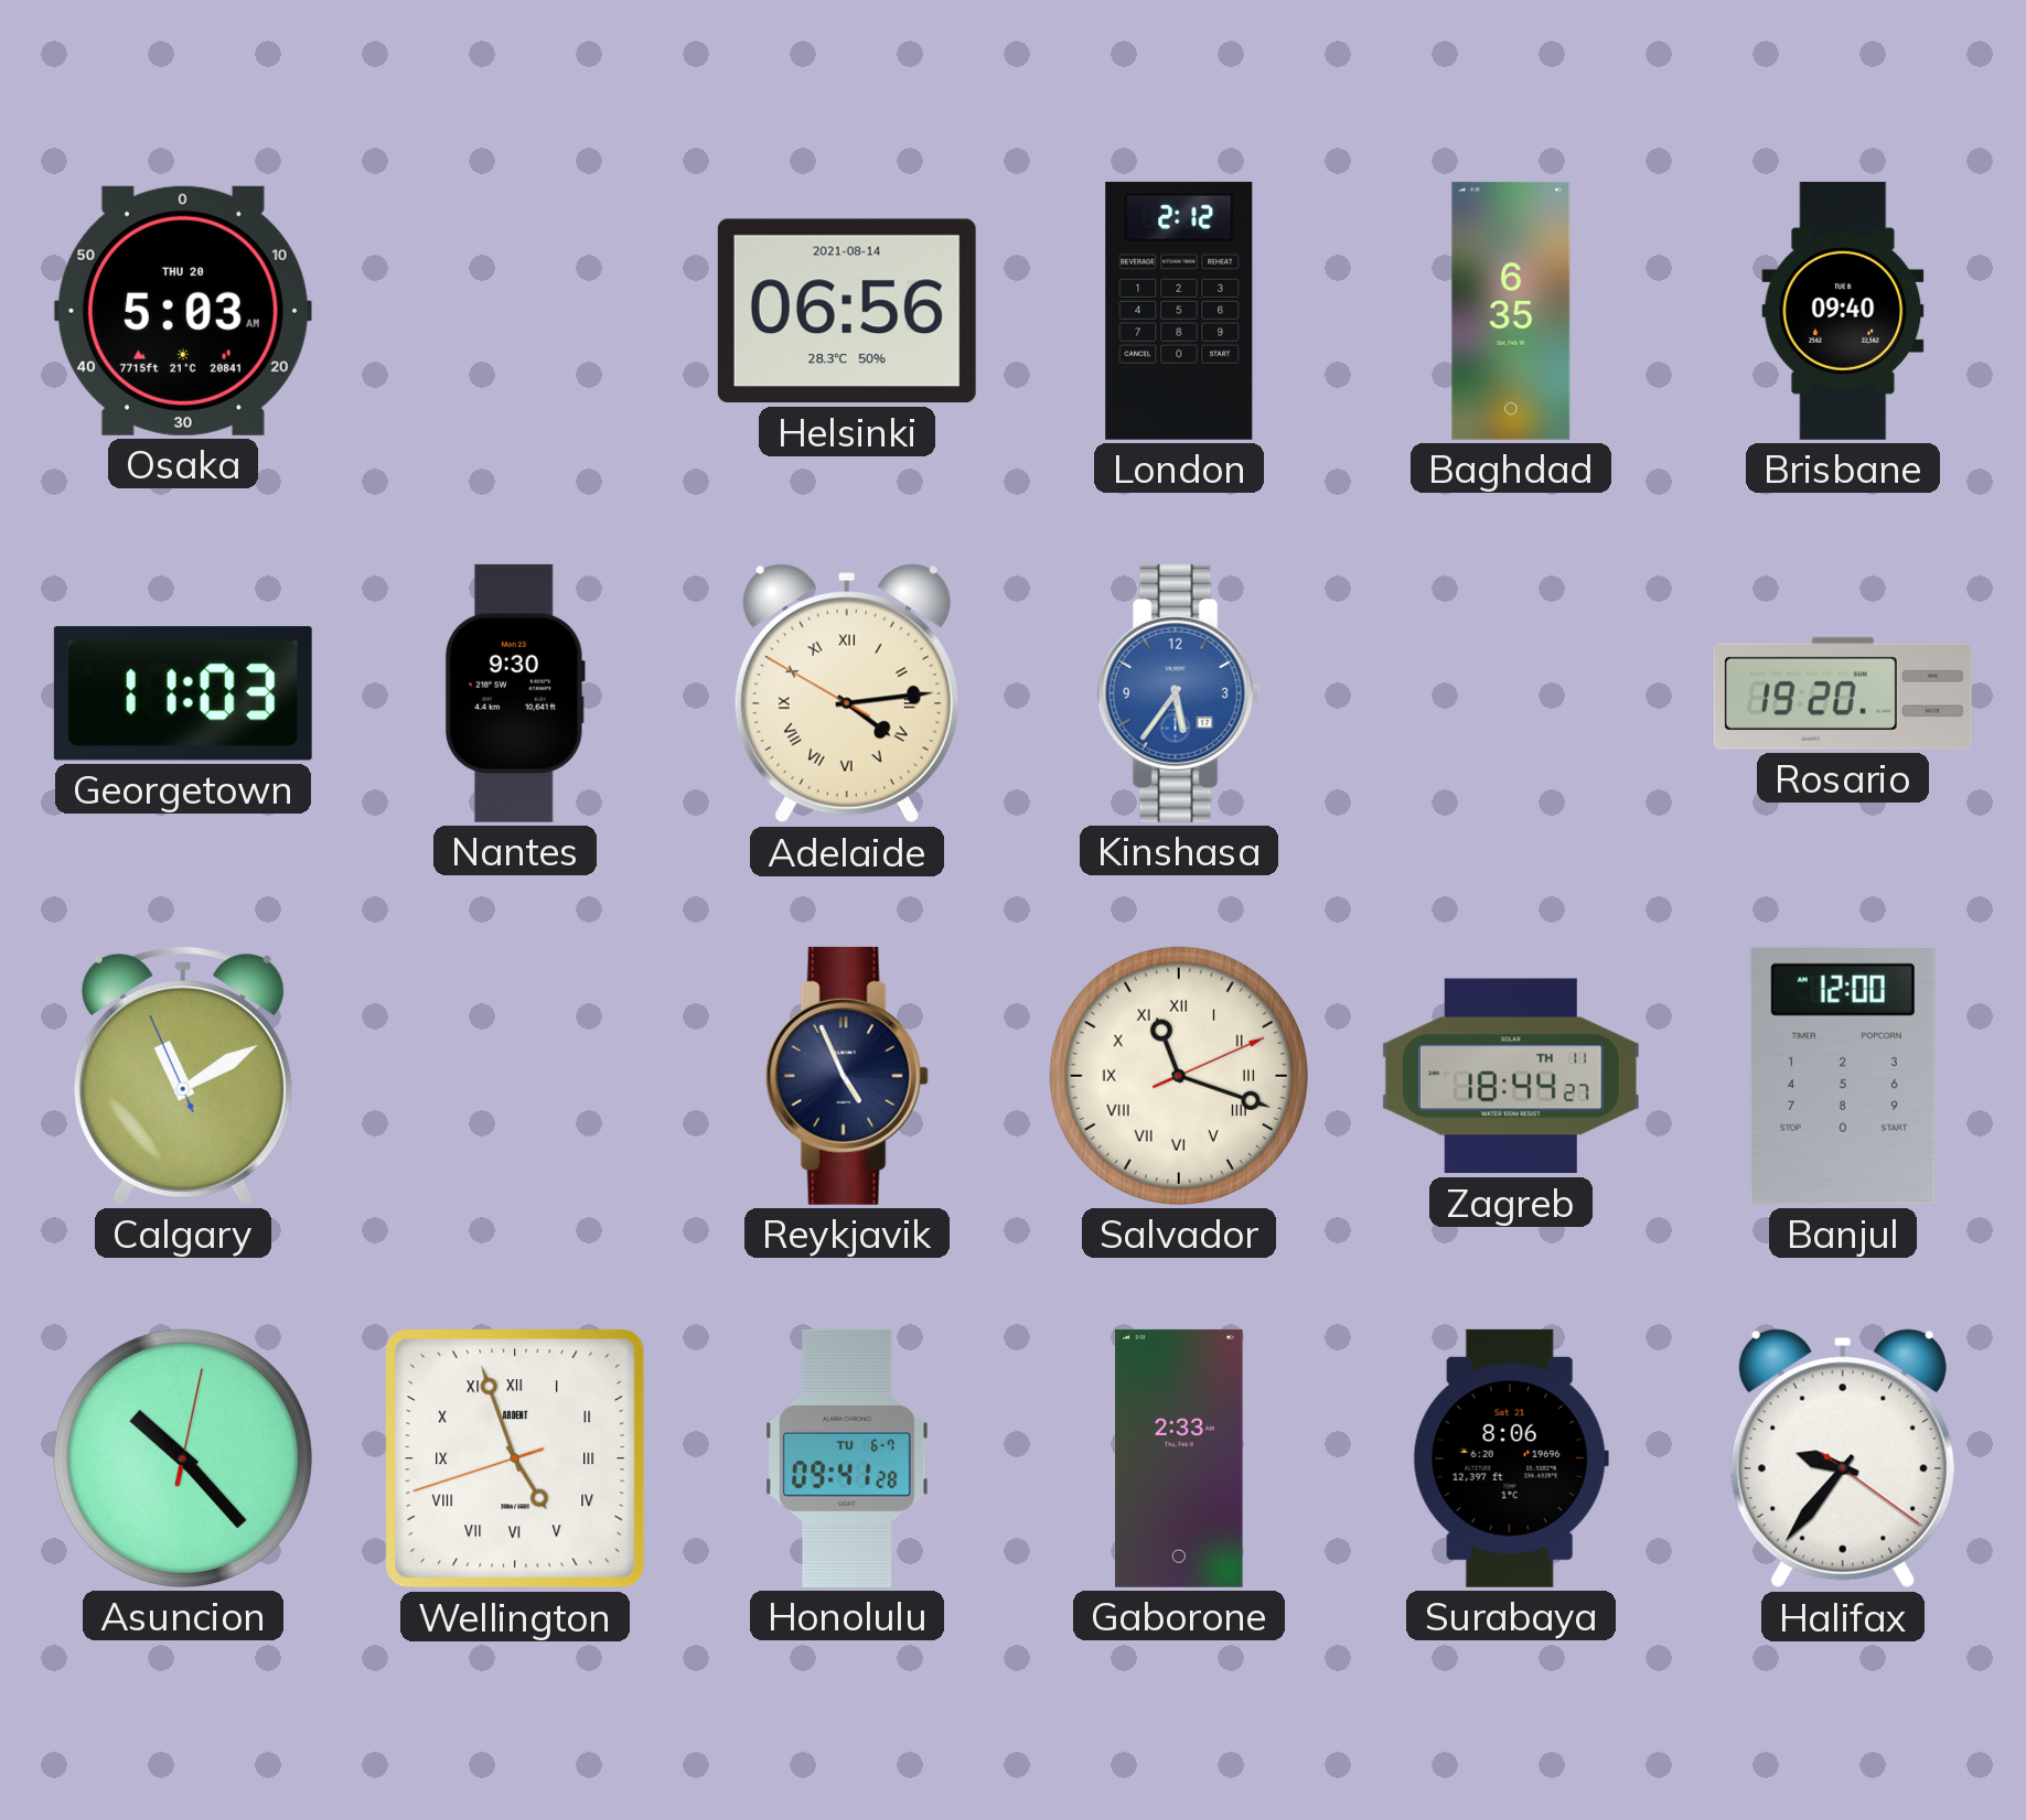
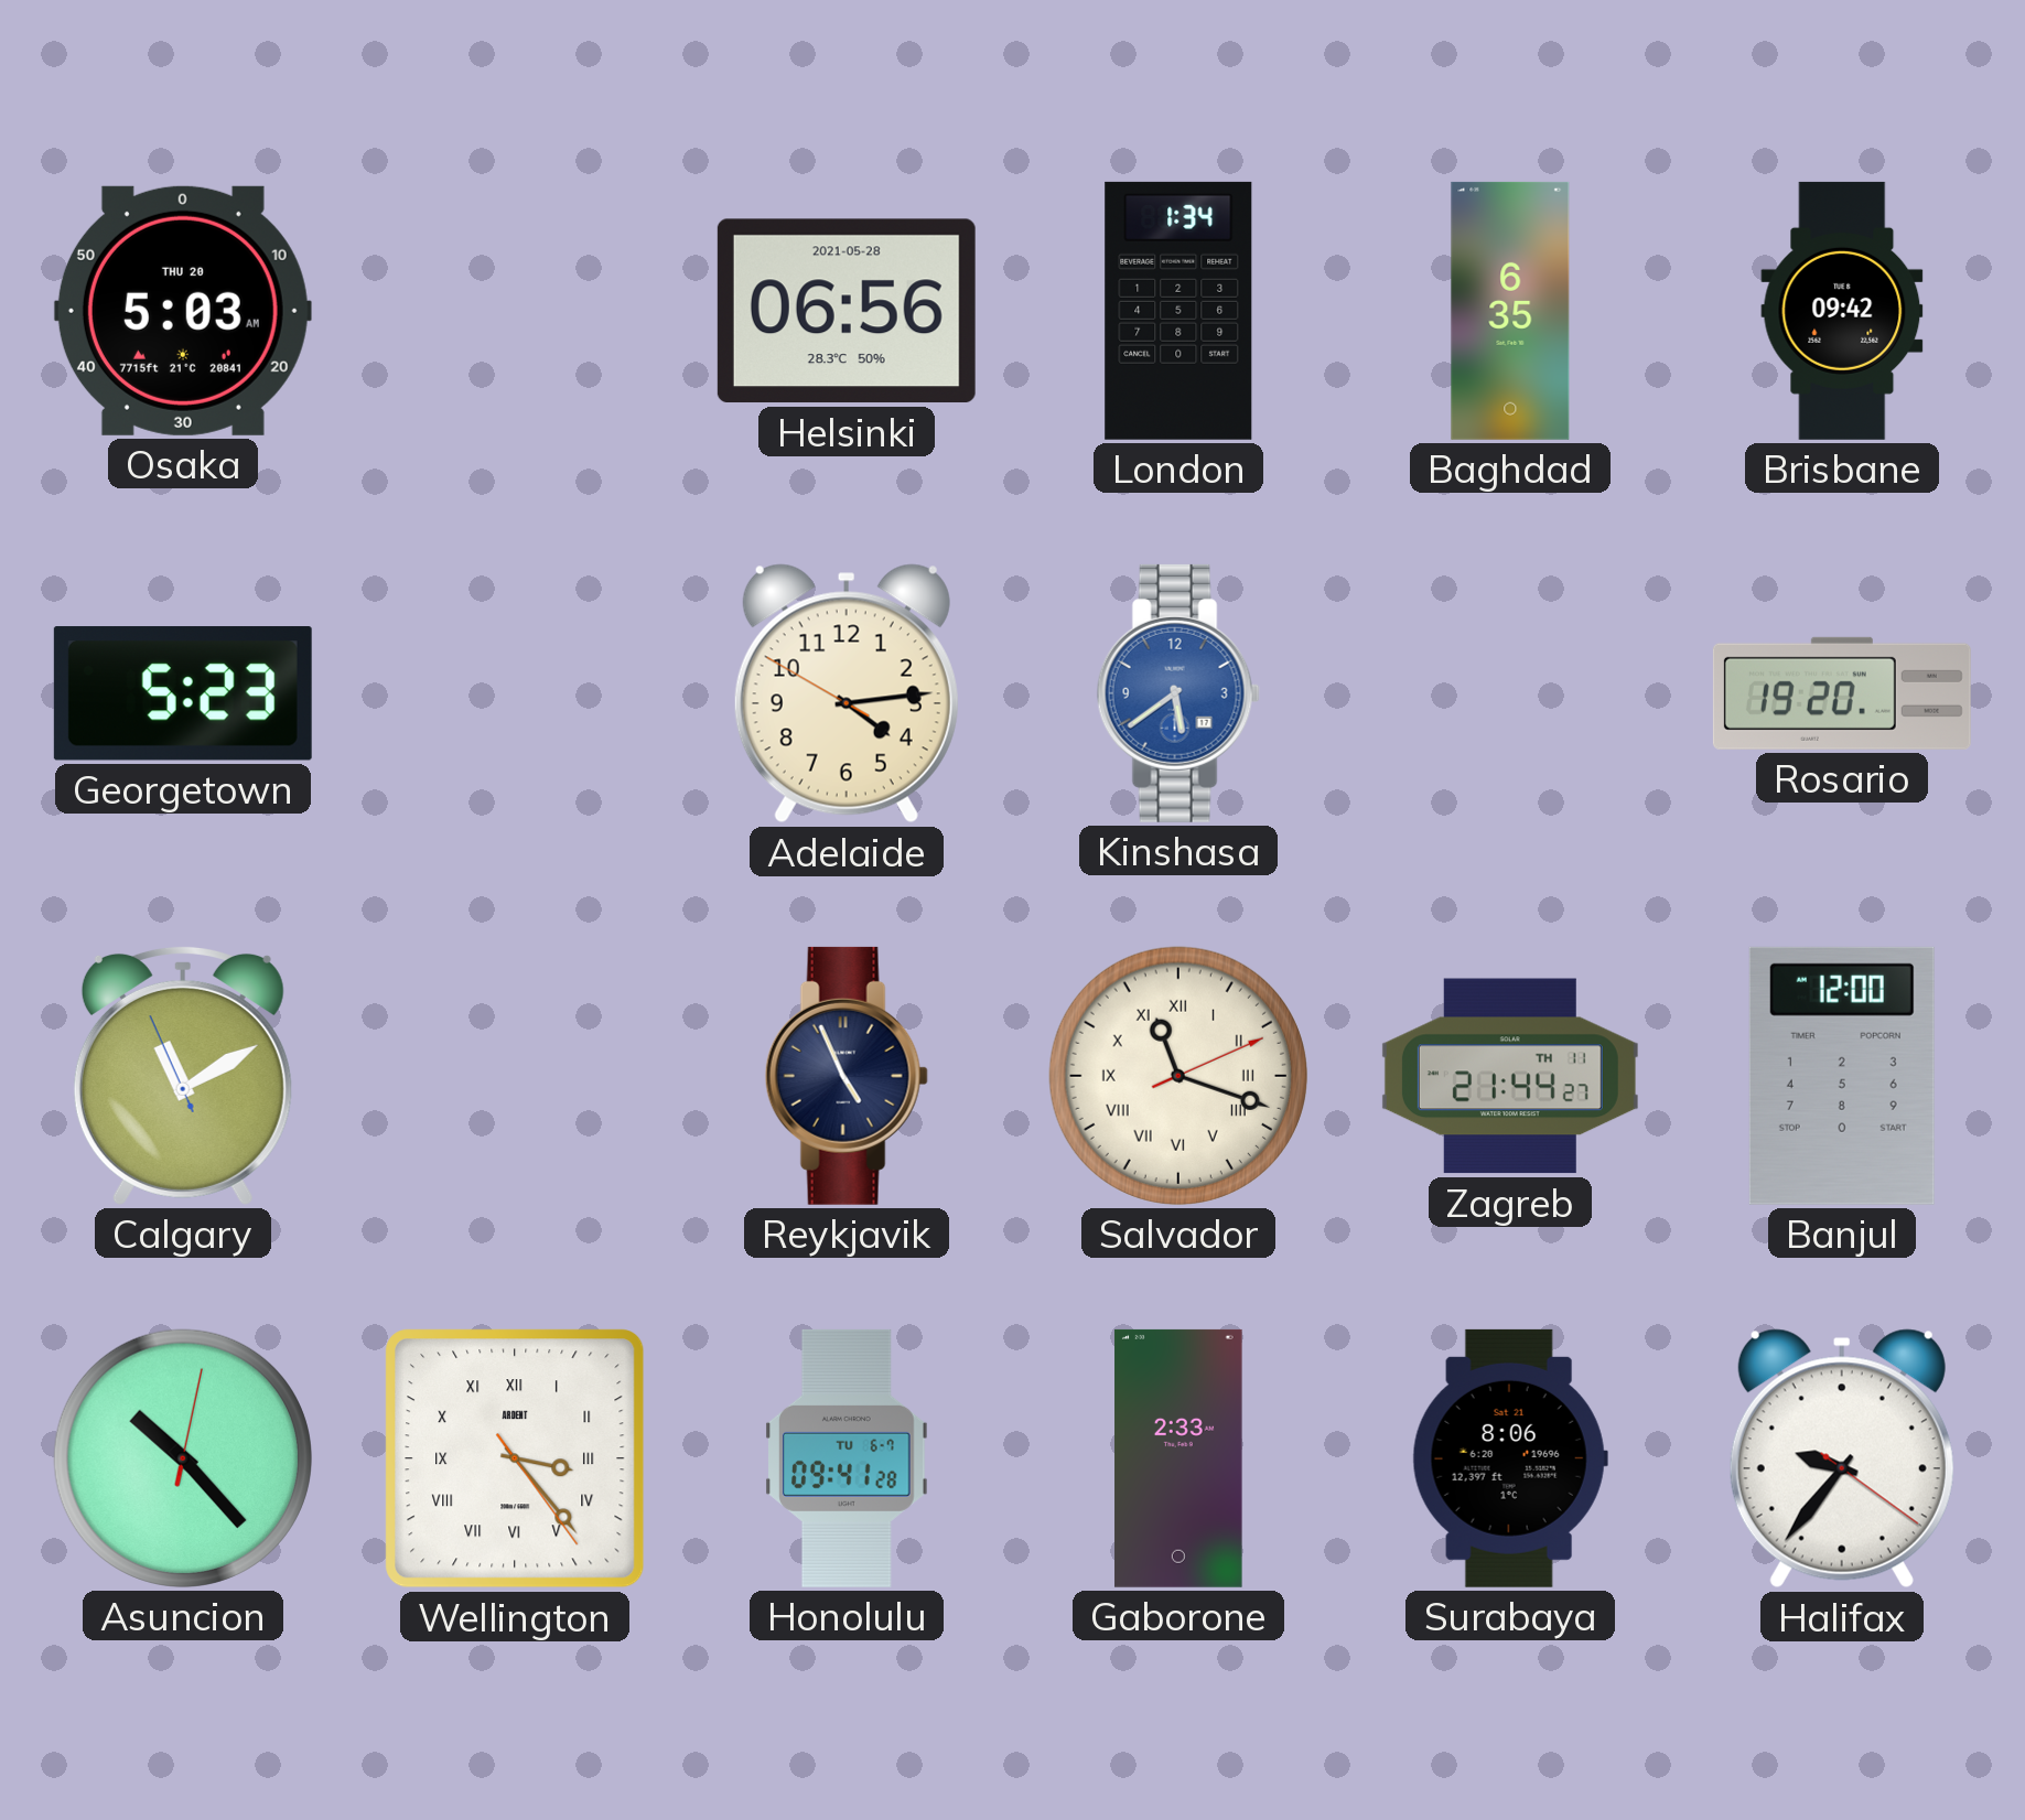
Helsinki date: 2021-08-14 -> 2021-05-28
London: 2:12 -> 1:34
Brisbane: 09:40 -> 09:42
Georgetown: 11:03 -> 5:23
Nantes: 9:30 -> none
Adelaide numerals: Roman -> Arabic
Kinshasa: 5:36 -> 5:39
Zagreb: 18:44 -> 21:44
Wellington: 4:56 -> 3:23
